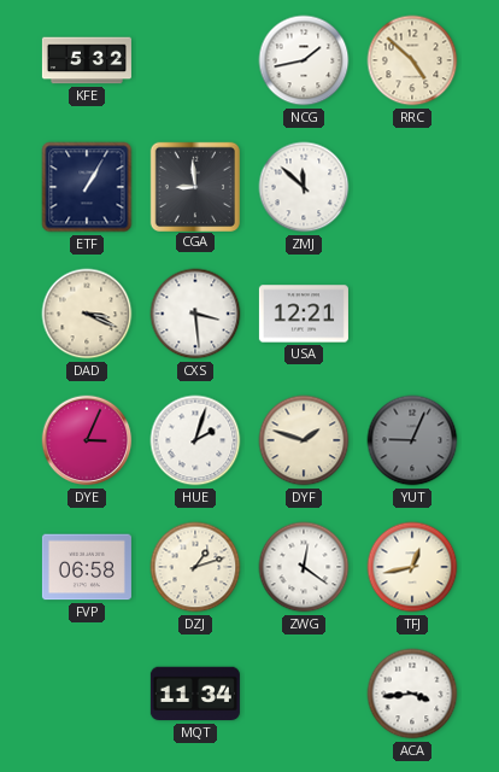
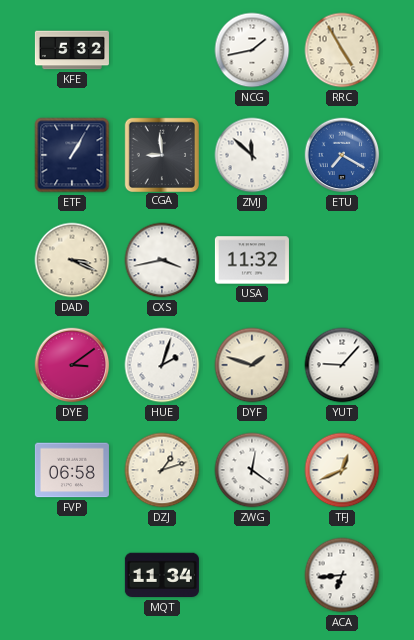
RRC: 4:52 -> 4:55
ETU: none -> 7:20
CXS: 3:29 -> 3:43
USA: 12:21 -> 11:32
DYE: 3:04 -> 3:09
YUT: 9:04 -> 9:07
YUT dial: grey -> white
TFJ: 12:43 -> 12:41
ACA: 3:44 -> 6:44
